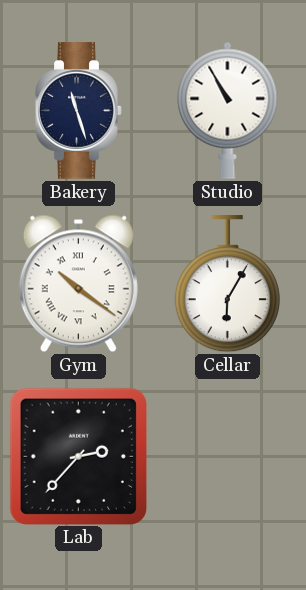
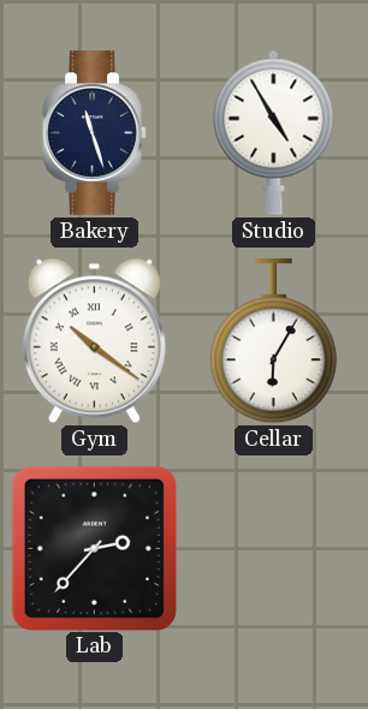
Studio: 10:55 -> 4:55
